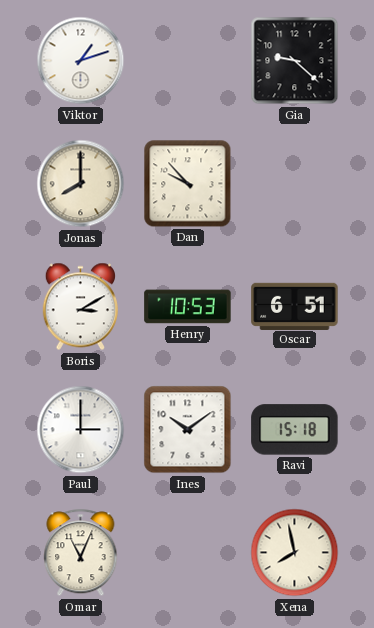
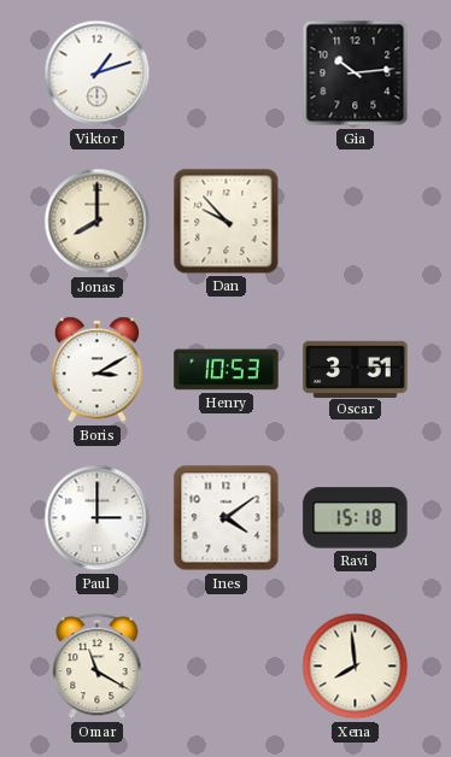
Gia: 9:22 -> 10:14
Oscar: 6:51 -> 3:51
Ines: 10:09 -> 4:09
Omar: 11:04 -> 11:20
Xena: 7:58 -> 7:59
